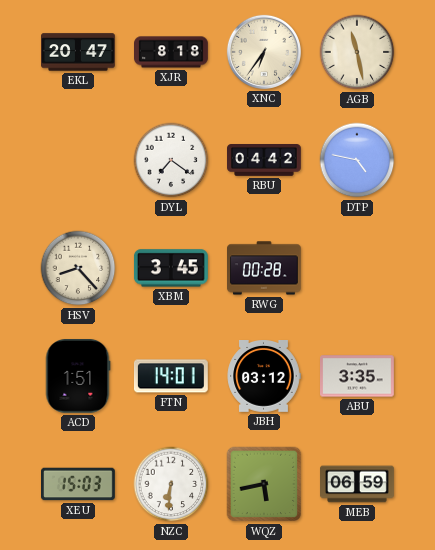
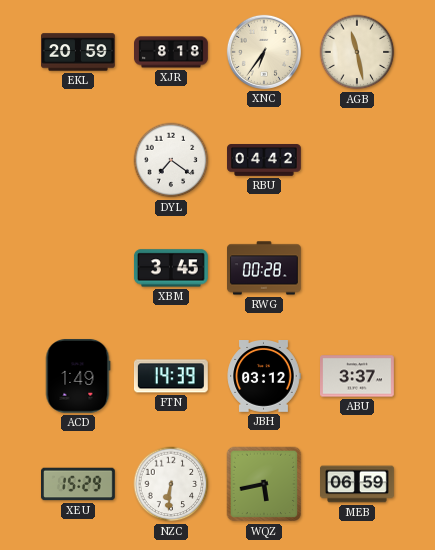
EKL: 20:47 -> 20:59
DTP: 4:47 -> none
HSV: 8:23 -> none
ACD: 1:51 -> 1:49
FTN: 14:01 -> 14:39
ABU: 3:35 -> 3:37
XEU: 15:03 -> 15:29
